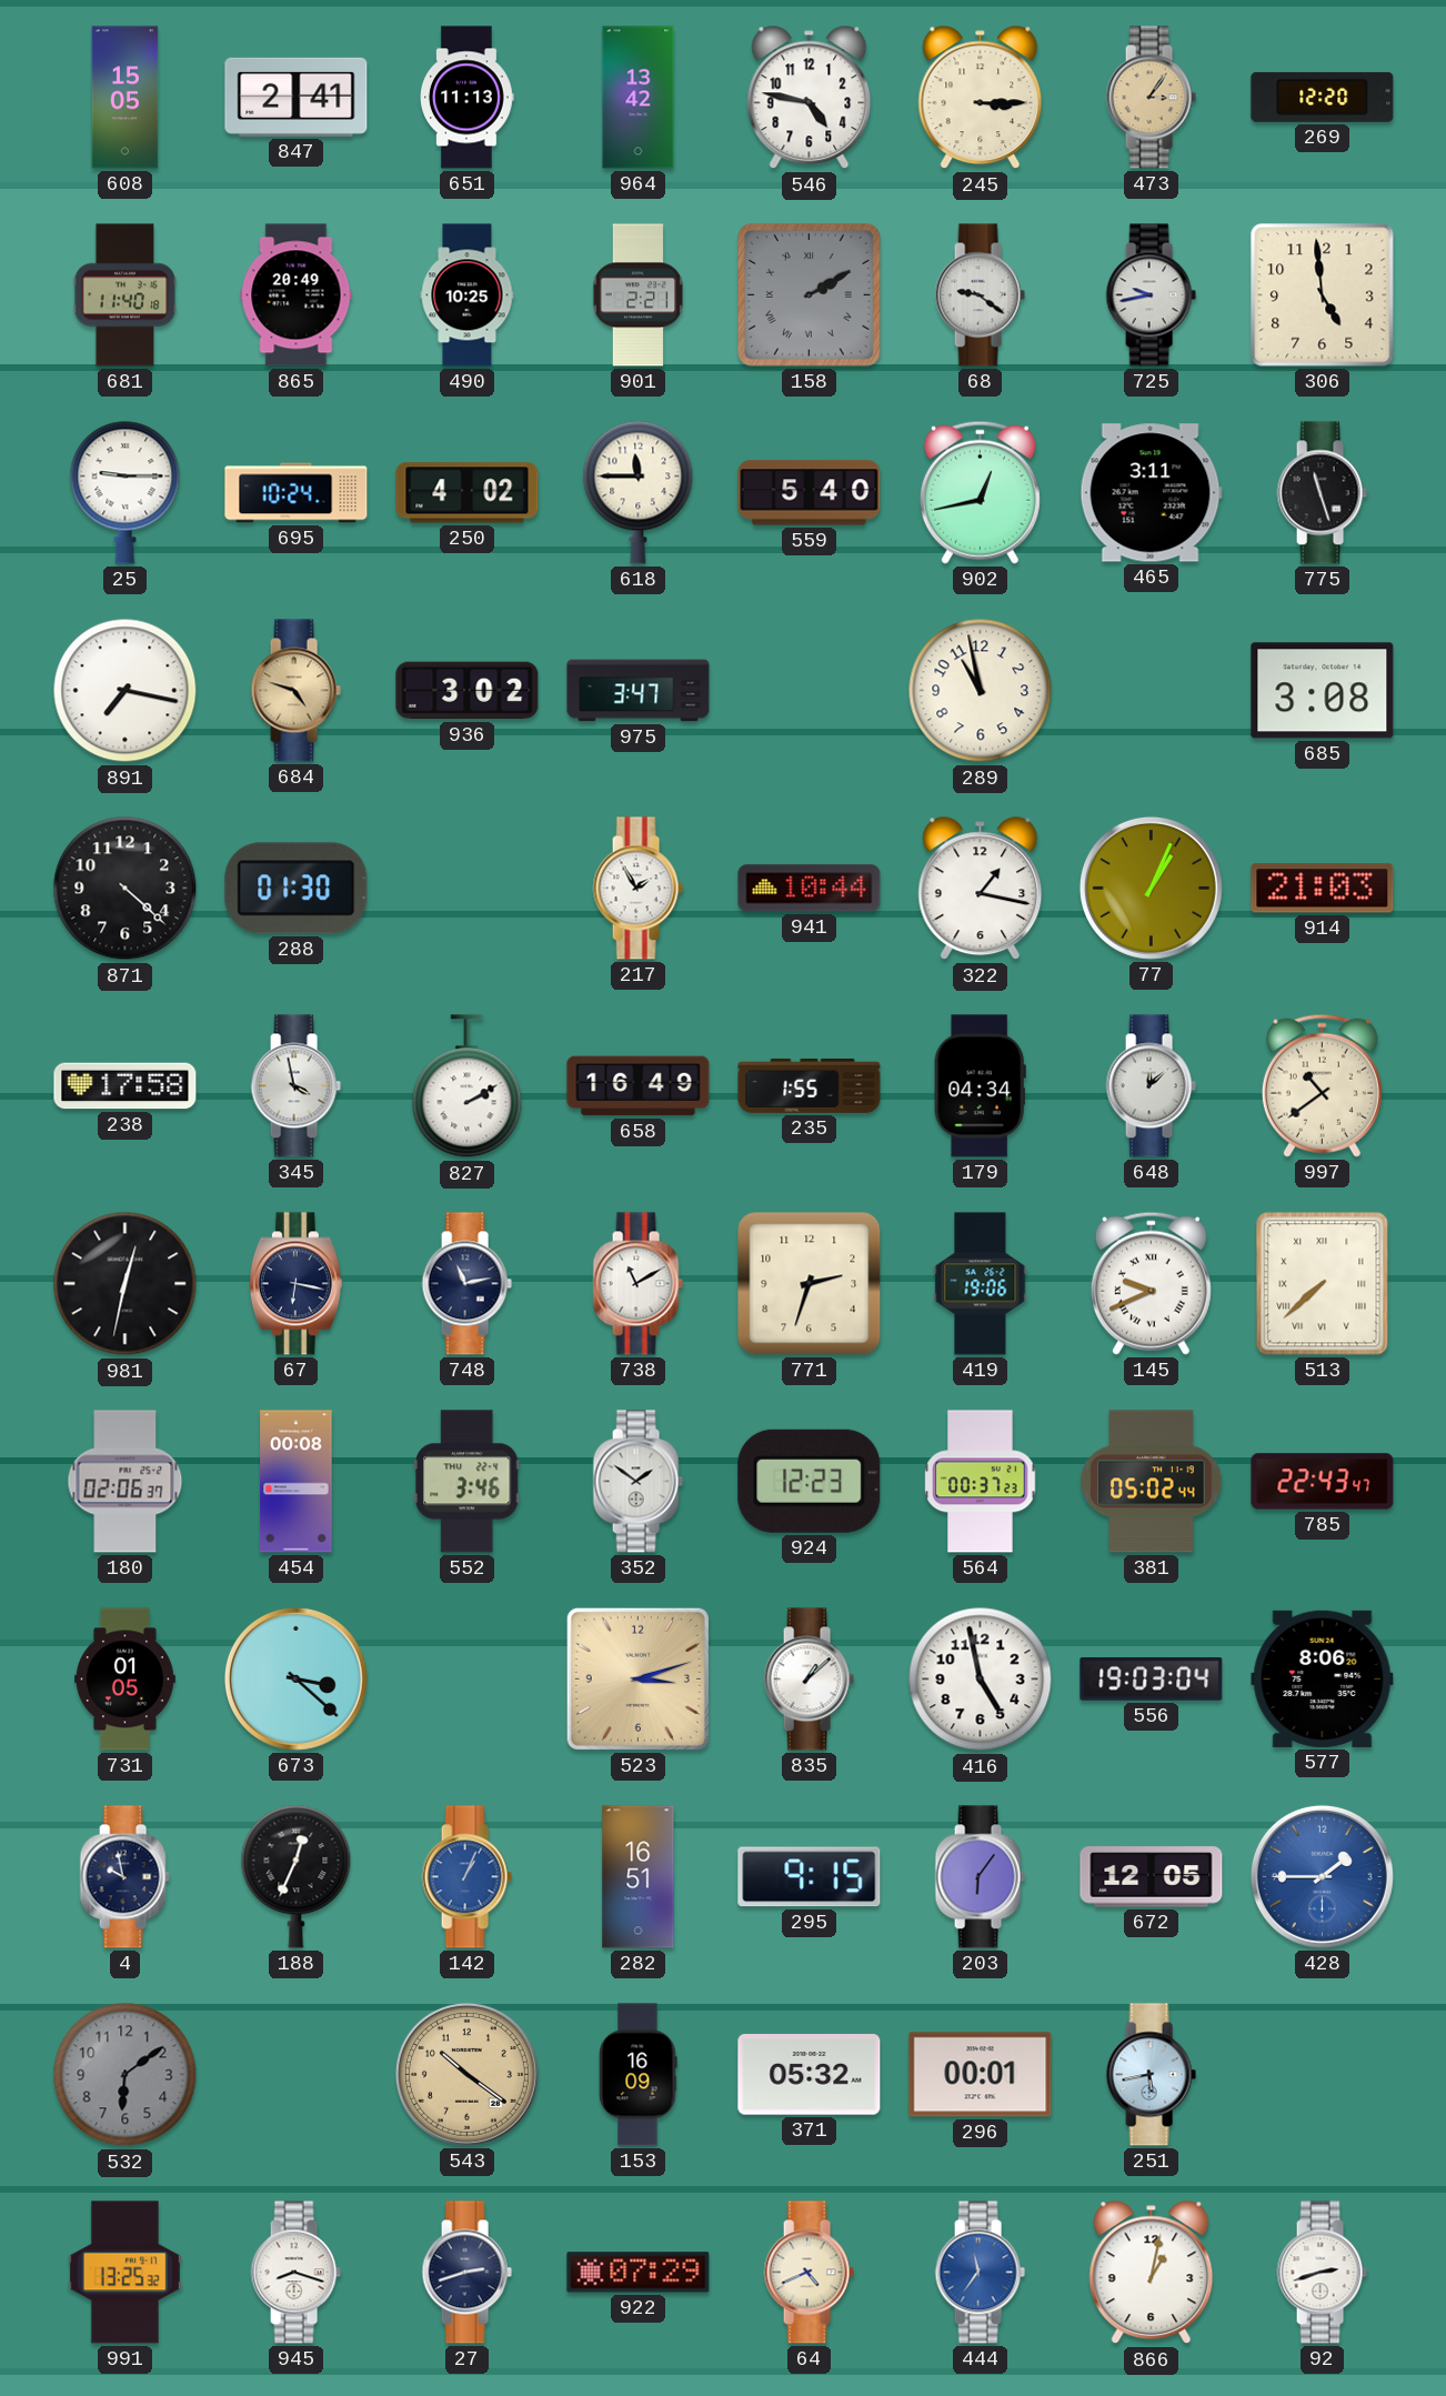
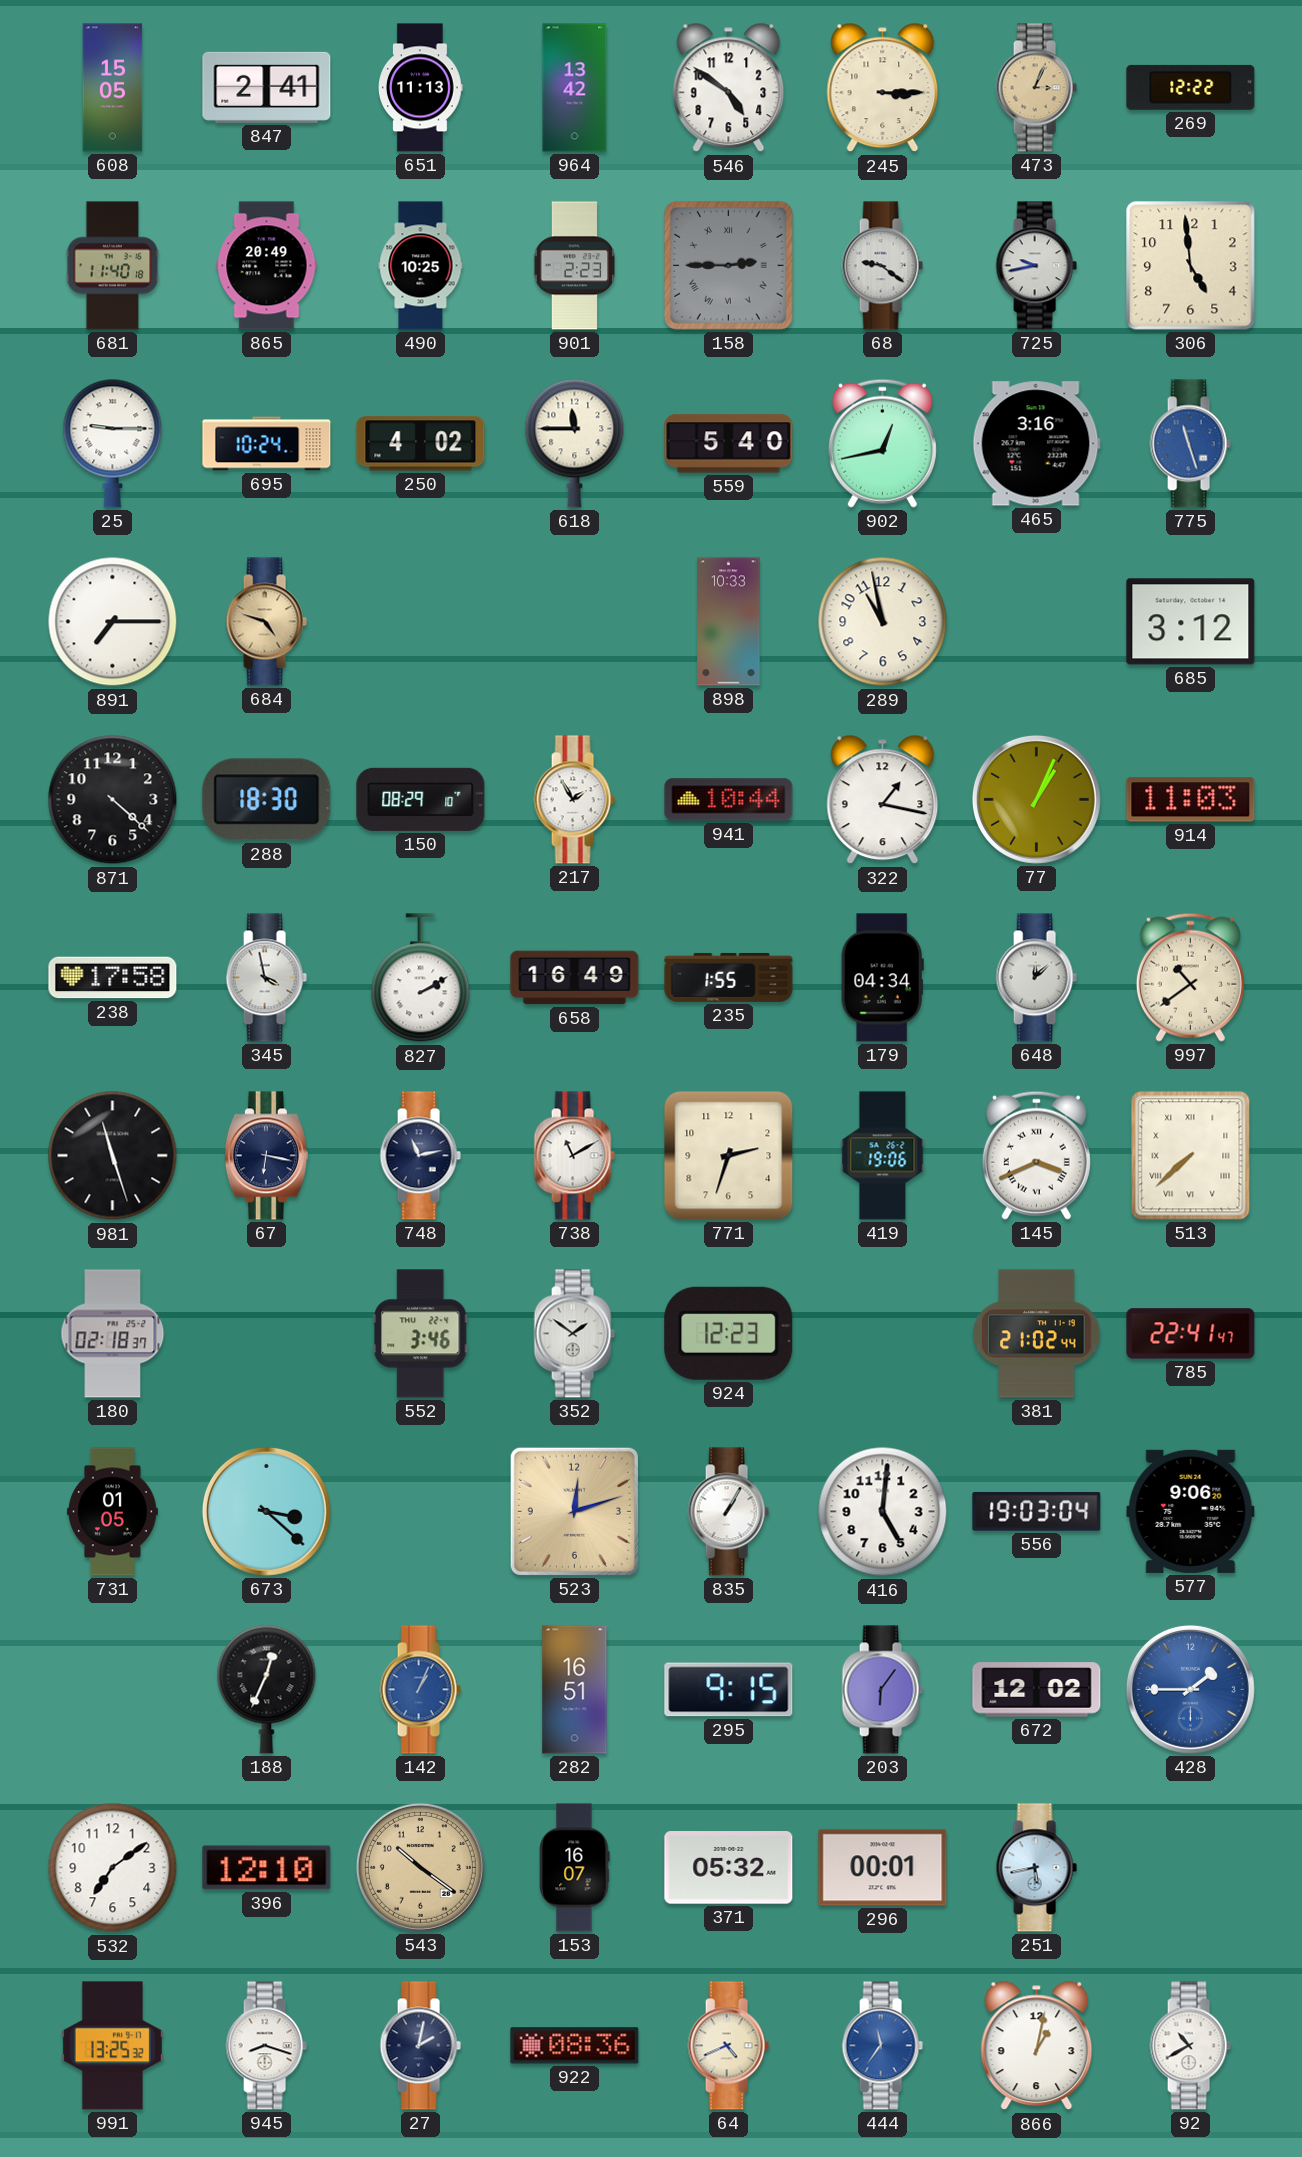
546: 4:47 -> 4:51
473: 3:06 -> 3:04
269: 12:20 -> 12:22
901: 2:21 -> 2:23
158: 2:10 -> 2:45
465: 3:11 -> 3:16
775 dial: black -> blue
891: 7:17 -> 7:15
936: 3:02 -> none
975: 3:47 -> none
898: none -> 10:33
685: 3:08 -> 3:12
288: 01:30 -> 18:30
150: none -> 08:29
914: 21:03 -> 11:03
981: 12:32 -> 11:27
145: 9:41 -> 3:41
180: 02:06 -> 02:18
454: 00:08 -> none
564: 00:37 -> none
381: 05:02 -> 21:02
785: 22:43 -> 22:41
523: 3:12 -> 12:12
835: 1:08 -> 1:05
416: 4:58 -> 5:01
577: 8:06 -> 9:06
4: 9:58 -> none
672: 12:05 -> 12:02
532: 6:09 -> 7:09
532 dial: grey -> white
396: none -> 12:10
153: 16:09 -> 16:07
27: 2:42 -> 2:02
922: 07:29 -> 08:36
92: 2:42 -> 10:40
